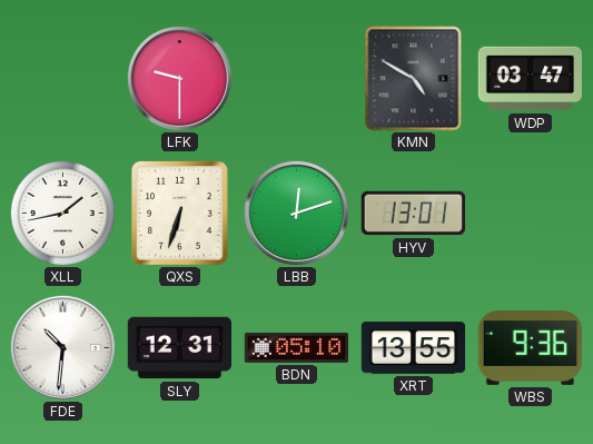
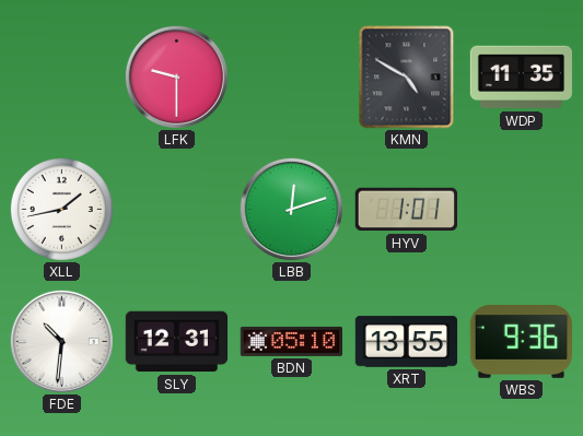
WDP: 03:47 -> 11:35
QXS: 6:33 -> none
HYV: 13:01 -> 1:01
